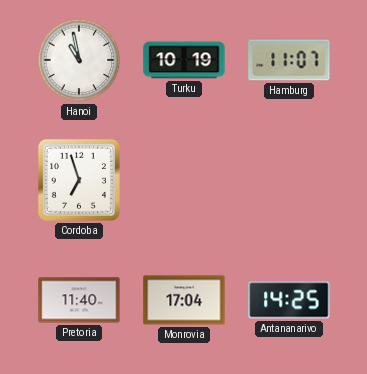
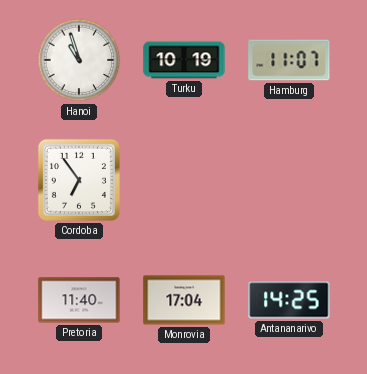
Hanoi: 10:58 -> 10:57
Cordoba: 6:57 -> 6:54
